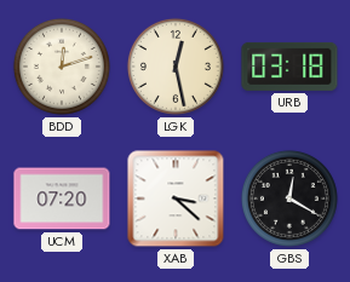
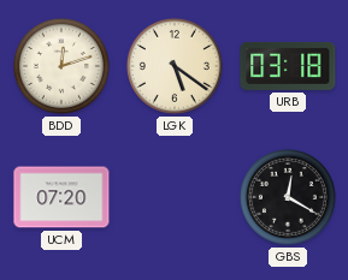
LGK: 12:28 -> 5:21
XAB: 3:22 -> none
